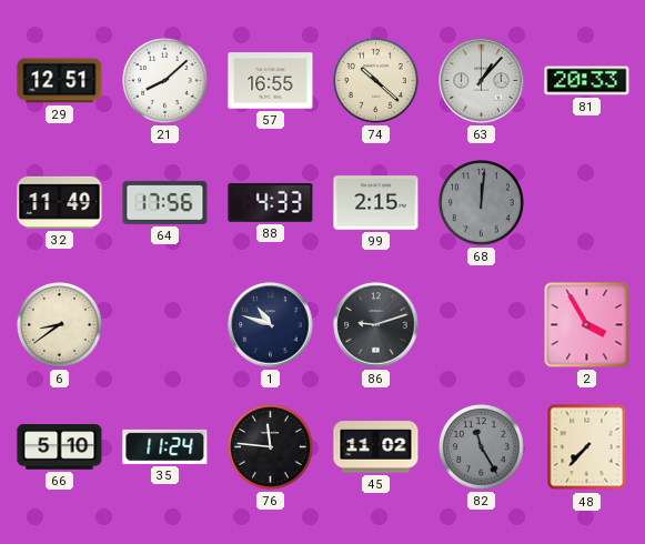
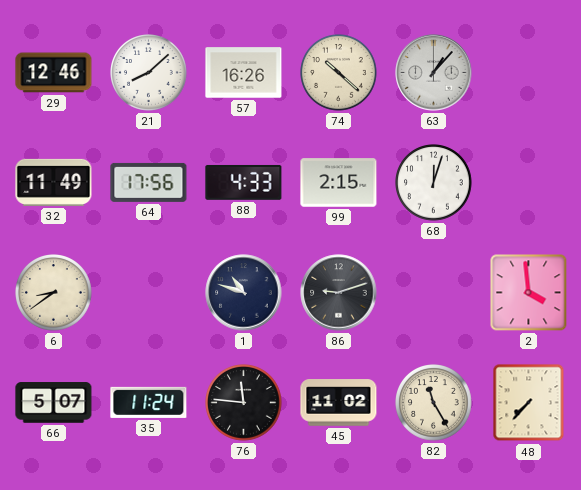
29: 12:51 -> 12:46
57: 16:55 -> 16:26
81: 20:33 -> none
68: 12:01 -> 12:03
68 dial: grey -> white
2: 3:55 -> 3:59
66: 5:10 -> 5:07
82 dial: grey -> cream
